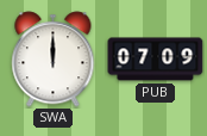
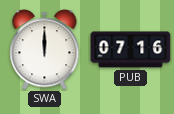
PUB: 07:09 -> 07:16
